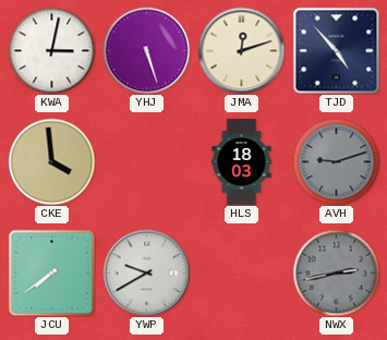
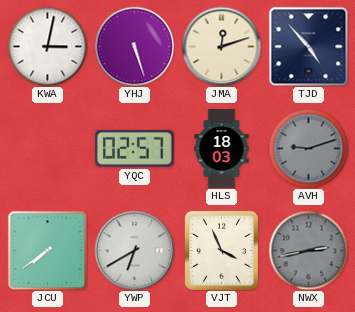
CKE: 3:59 -> none
YQC: none -> 02:57
YWP: 9:40 -> 6:40
VJT: none -> 3:56
